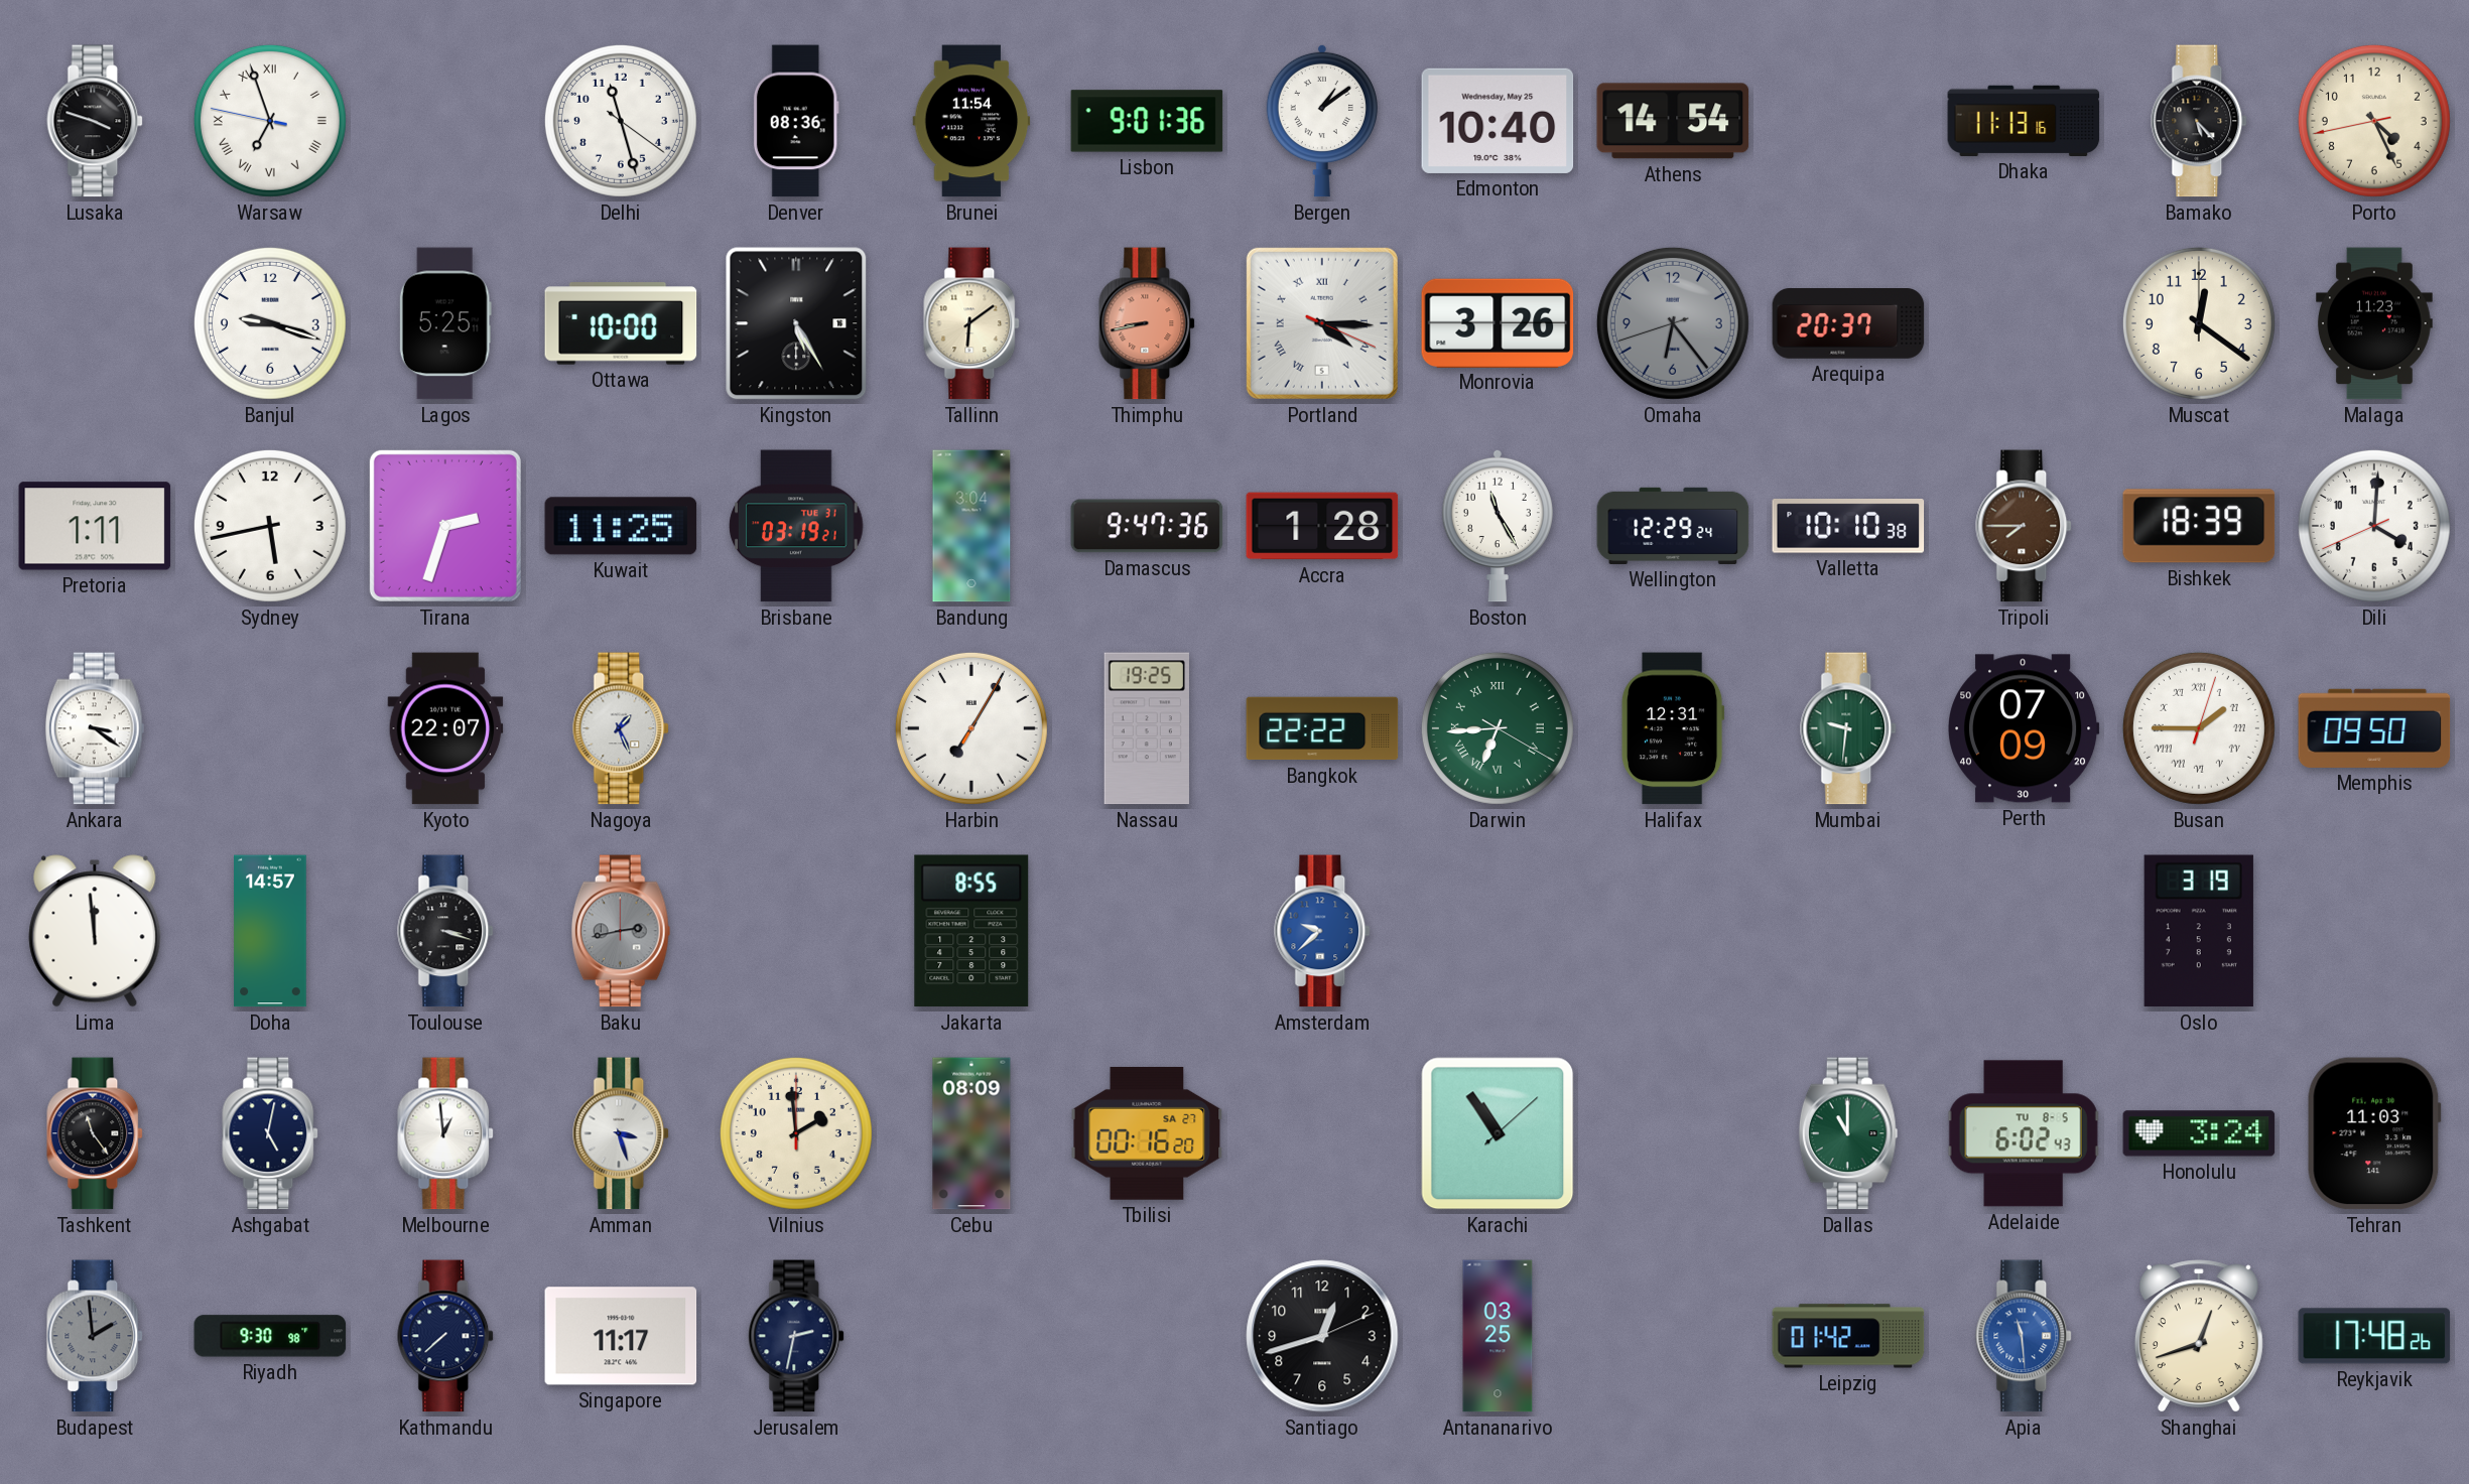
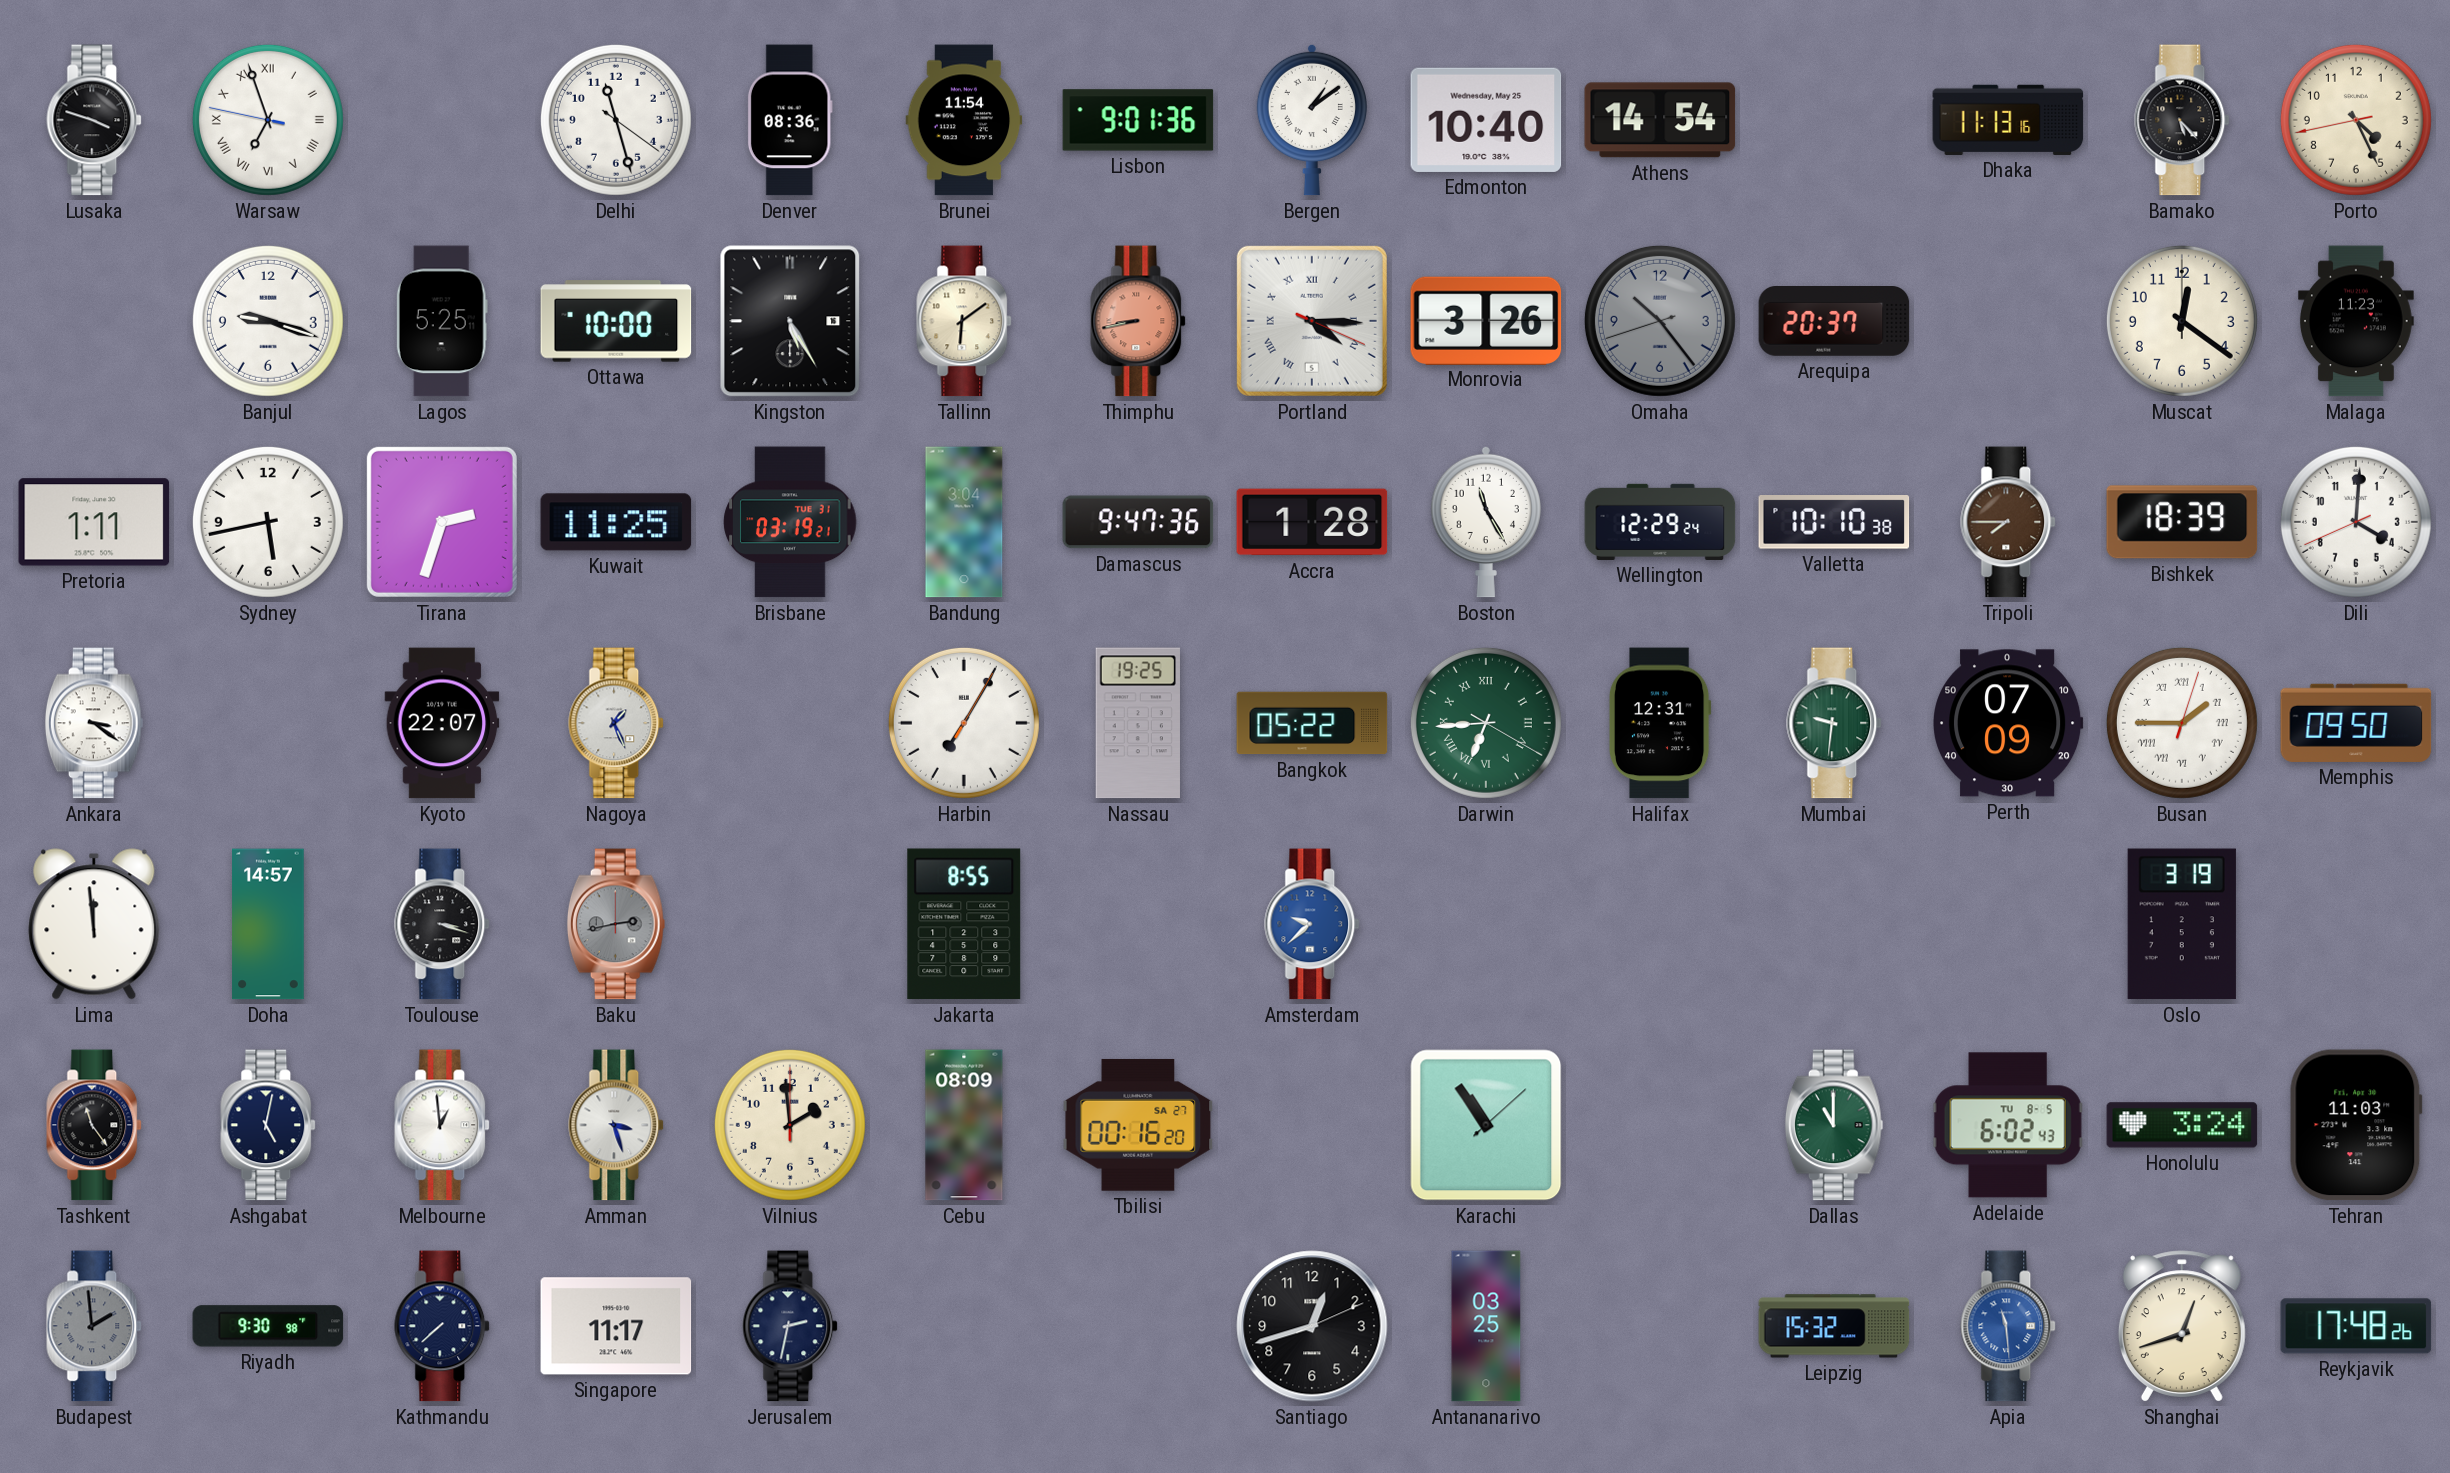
Omaha: 6:23 -> 10:23
Bangkok: 22:22 -> 05:22
Leipzig: 01:42 -> 15:32
